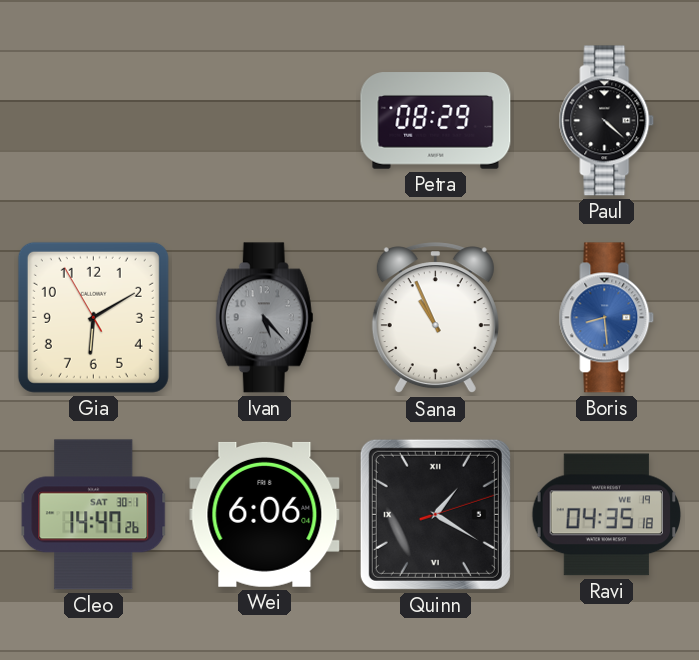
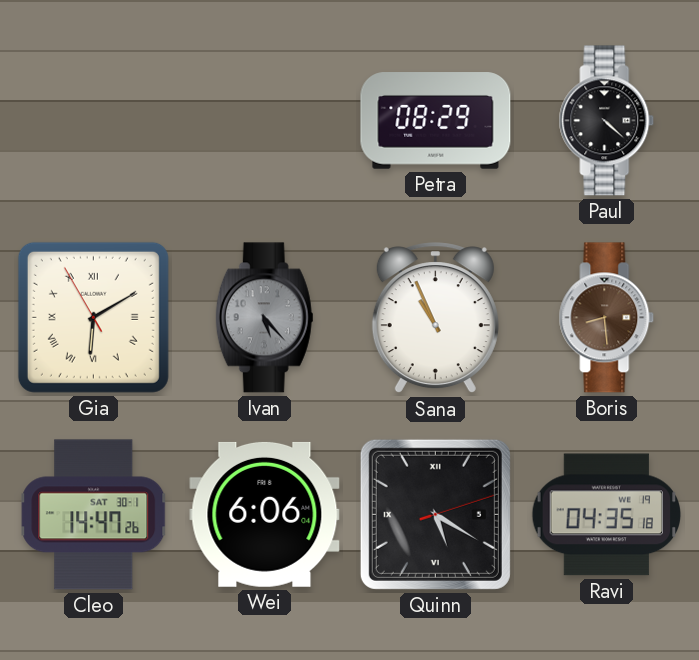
Gia numerals: Arabic -> Roman
Boris dial: blue -> brown
Quinn: 1:20 -> 5:20
